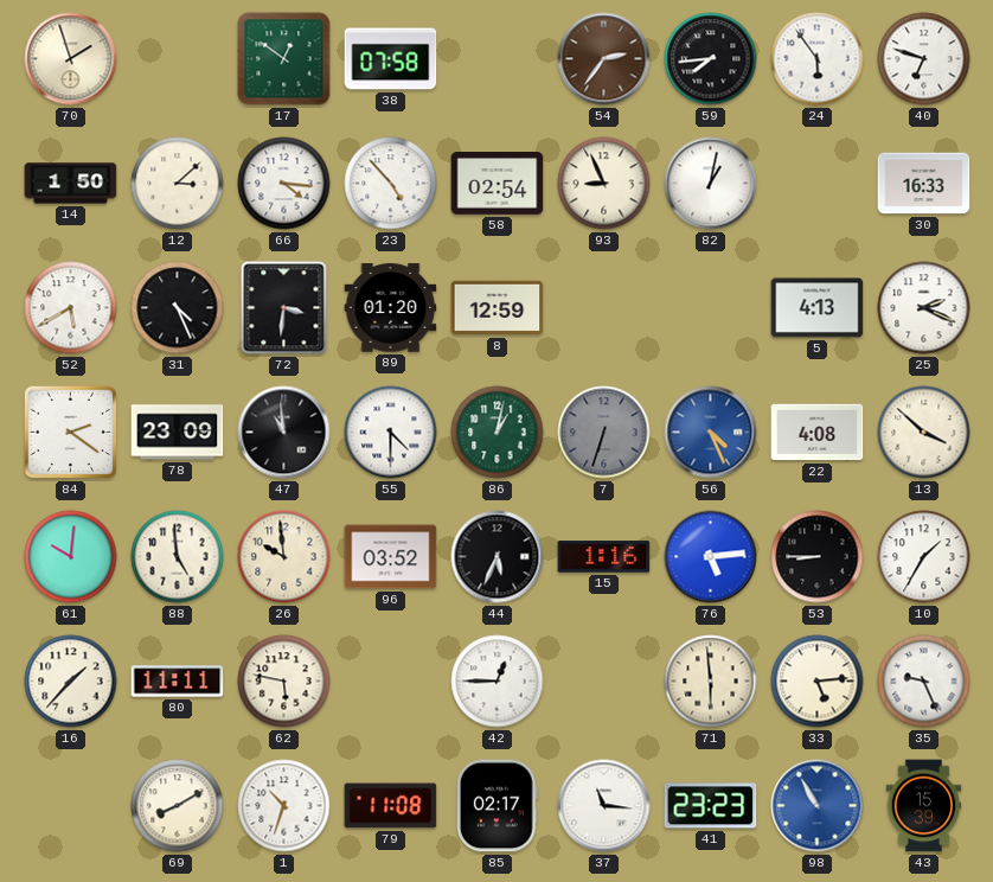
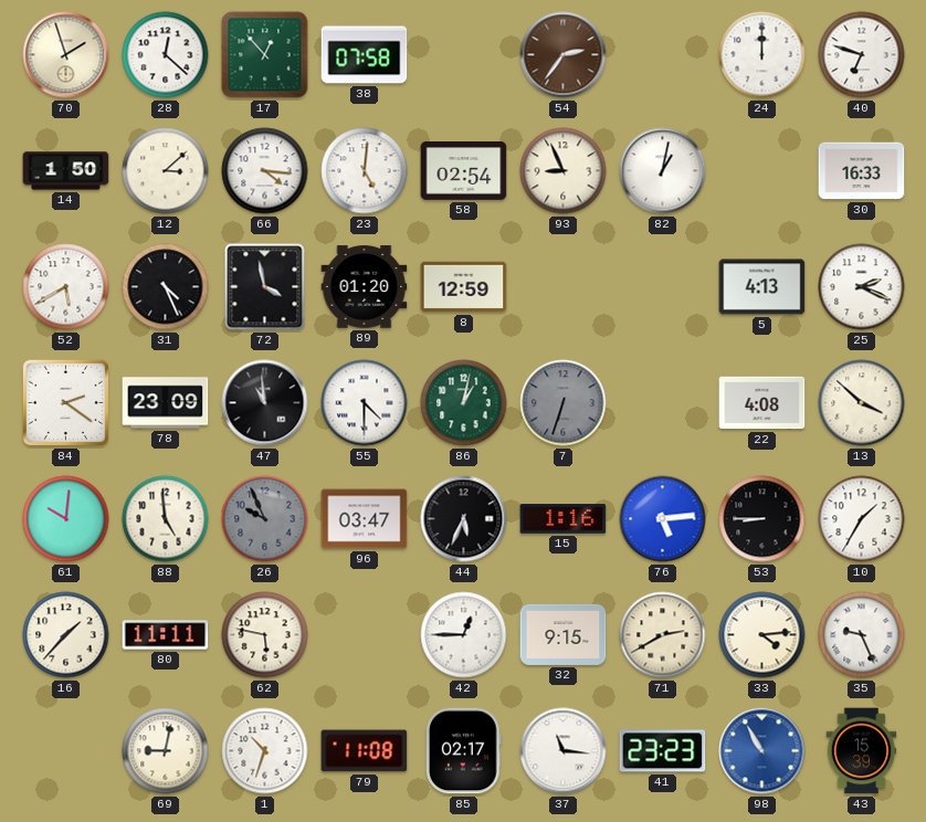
28: none -> 12:22
17: 12:51 -> 12:53
59: 7:44 -> none
24: 5:54 -> 12:00
23: 4:53 -> 5:01
72: 3:31 -> 3:58
56: 4:26 -> none
26: 9:59 -> 9:56
26 dial: cream -> grey
96: 03:52 -> 03:47
32: none -> 9:15
71: 5:59 -> 2:40
33: 5:14 -> 4:14
69: 8:10 -> 9:02
